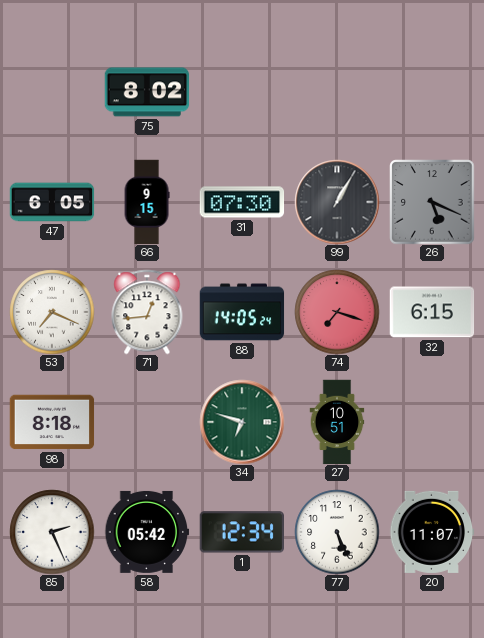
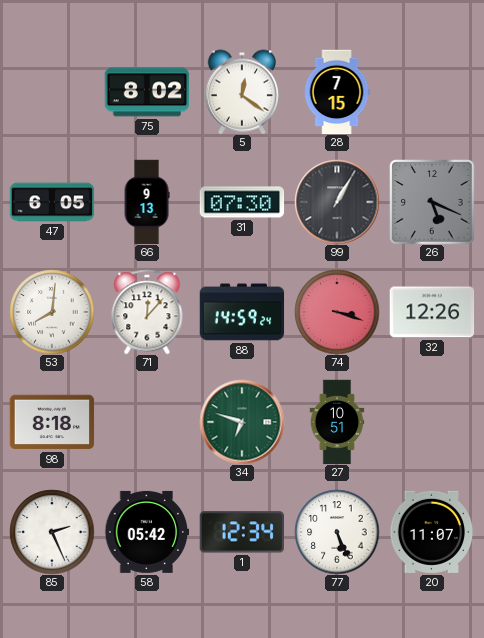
5: none -> 12:21
28: none -> 7:15
66: 9:15 -> 9:13
53: 7:19 -> 8:01
71: 12:44 -> 12:07
88: 14:05 -> 14:59
74: 7:18 -> 3:18
32: 6:15 -> 12:26
